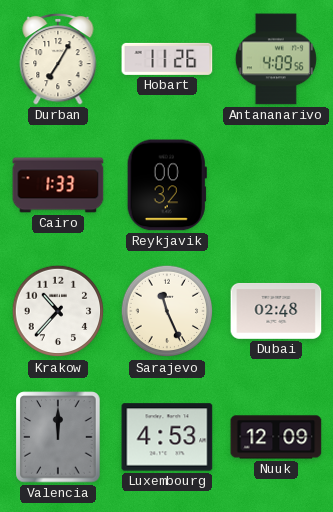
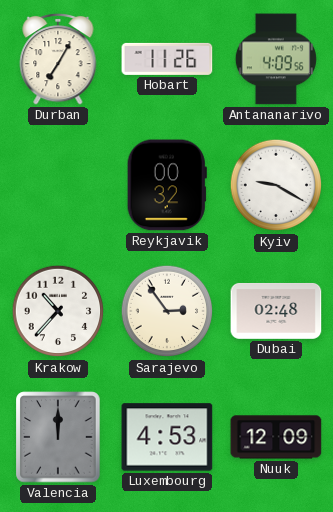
Cairo: 1:33 -> none
Kyiv: none -> 9:20
Sarajevo: 11:26 -> 2:54
